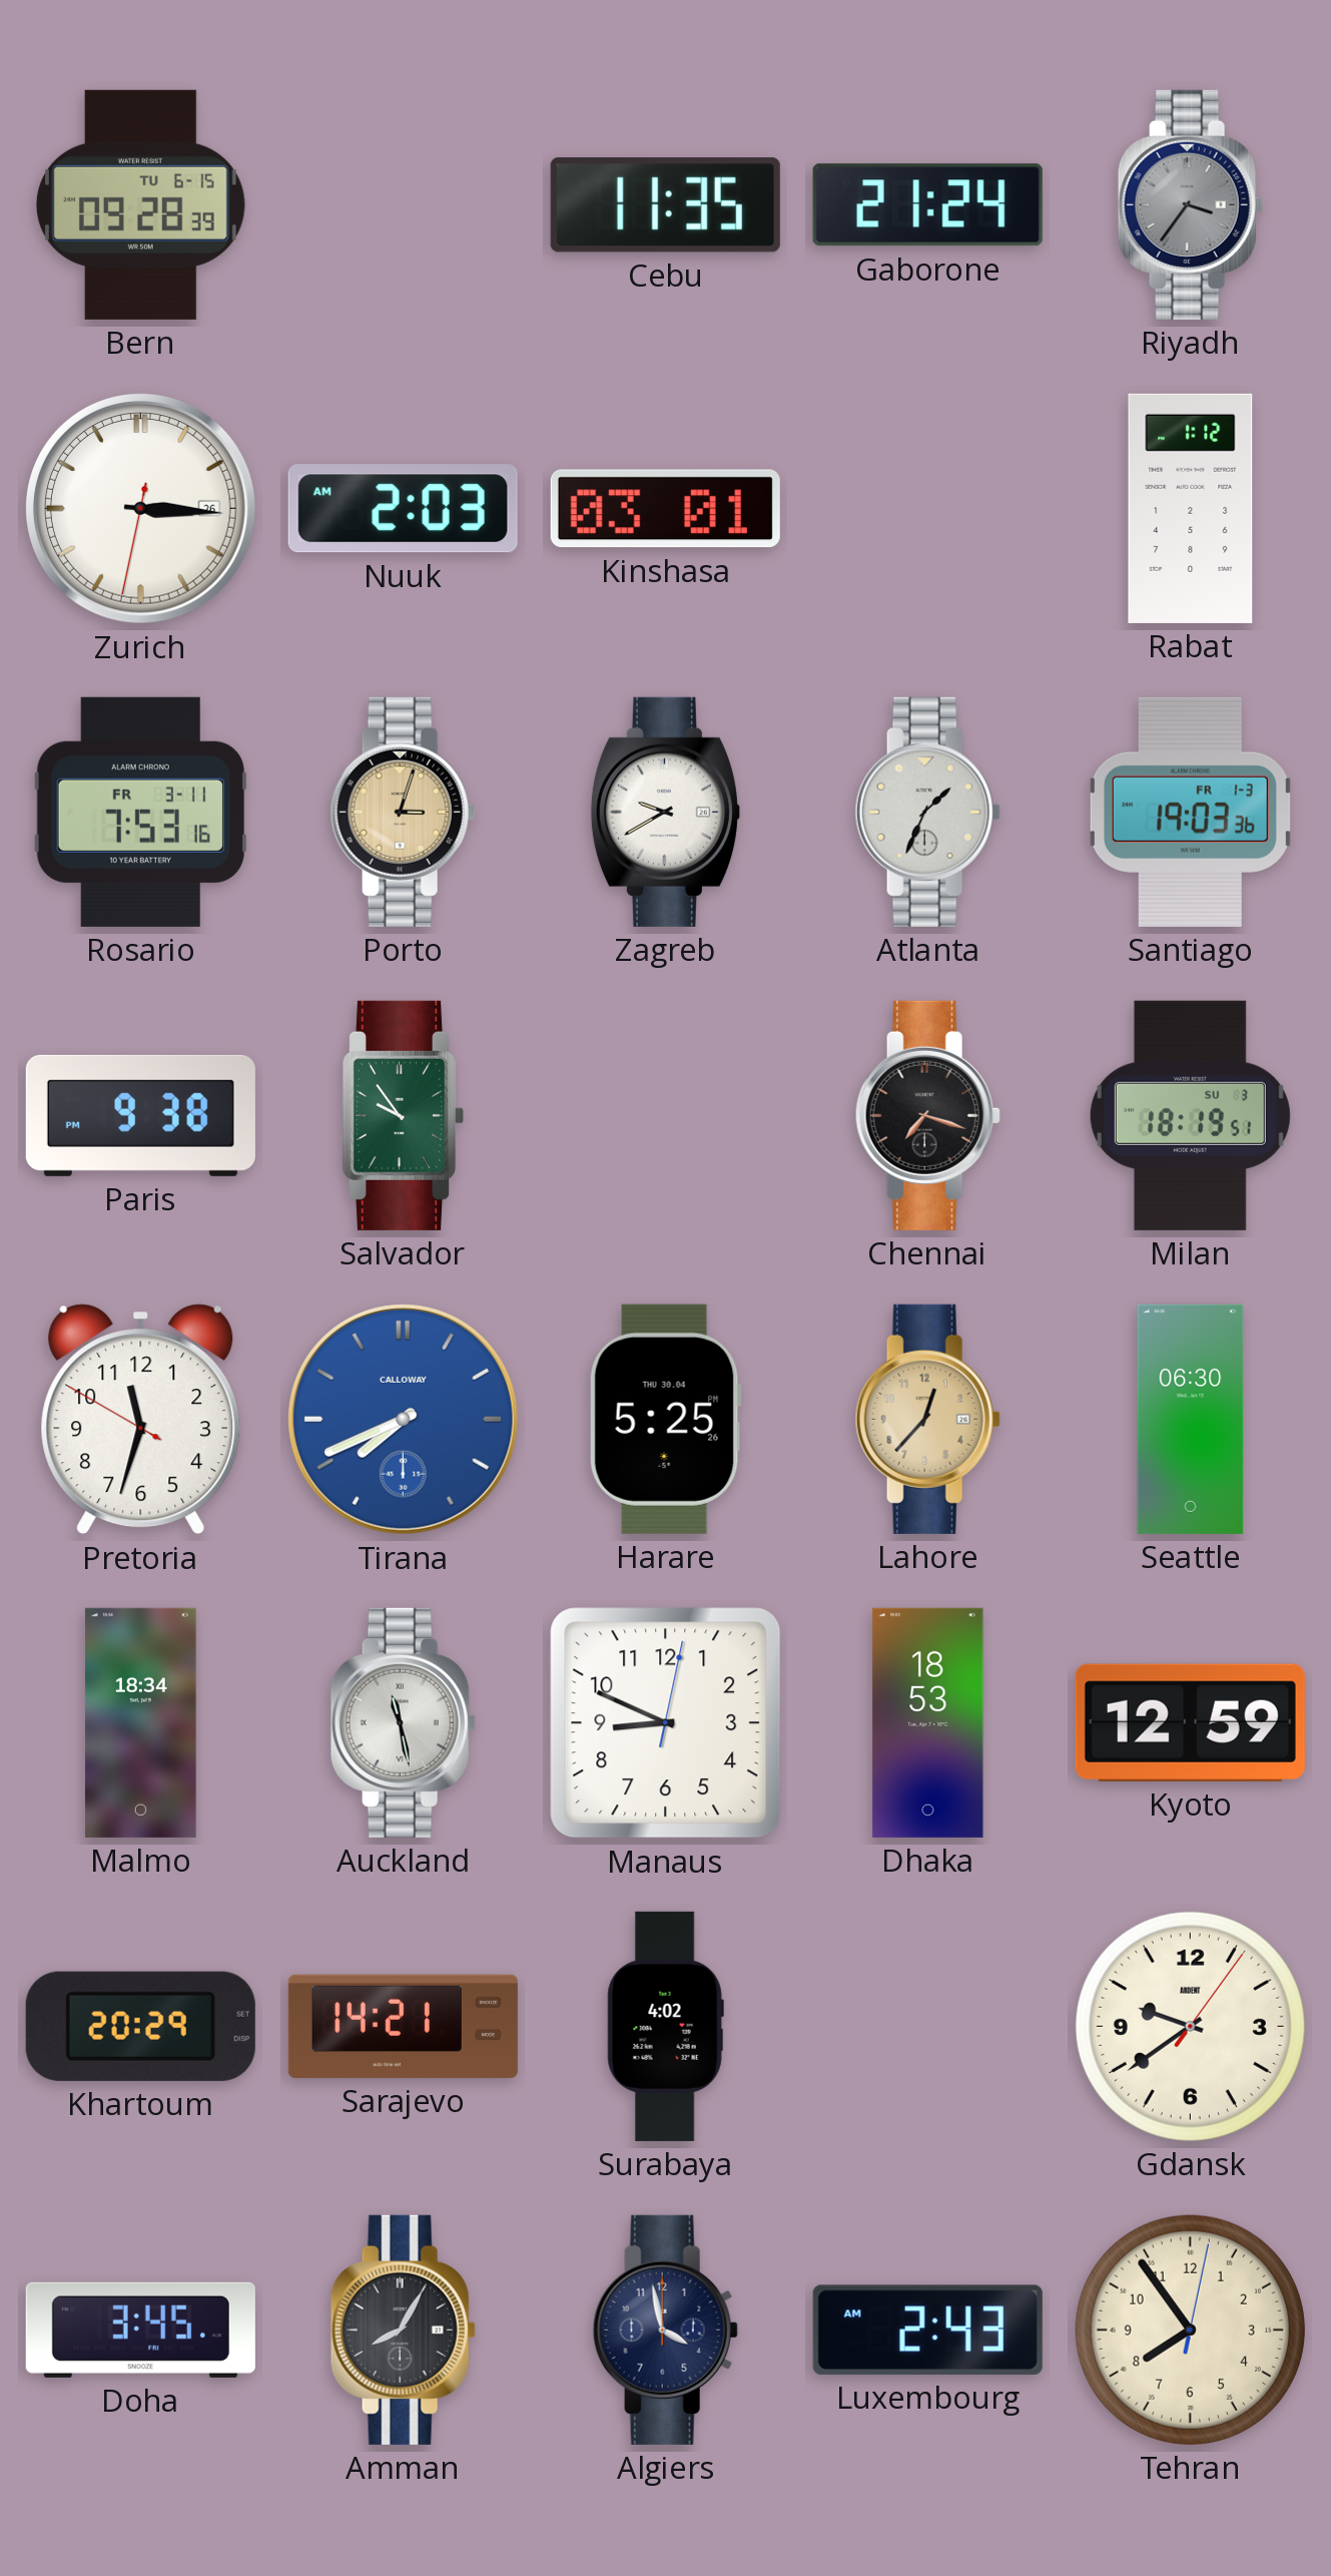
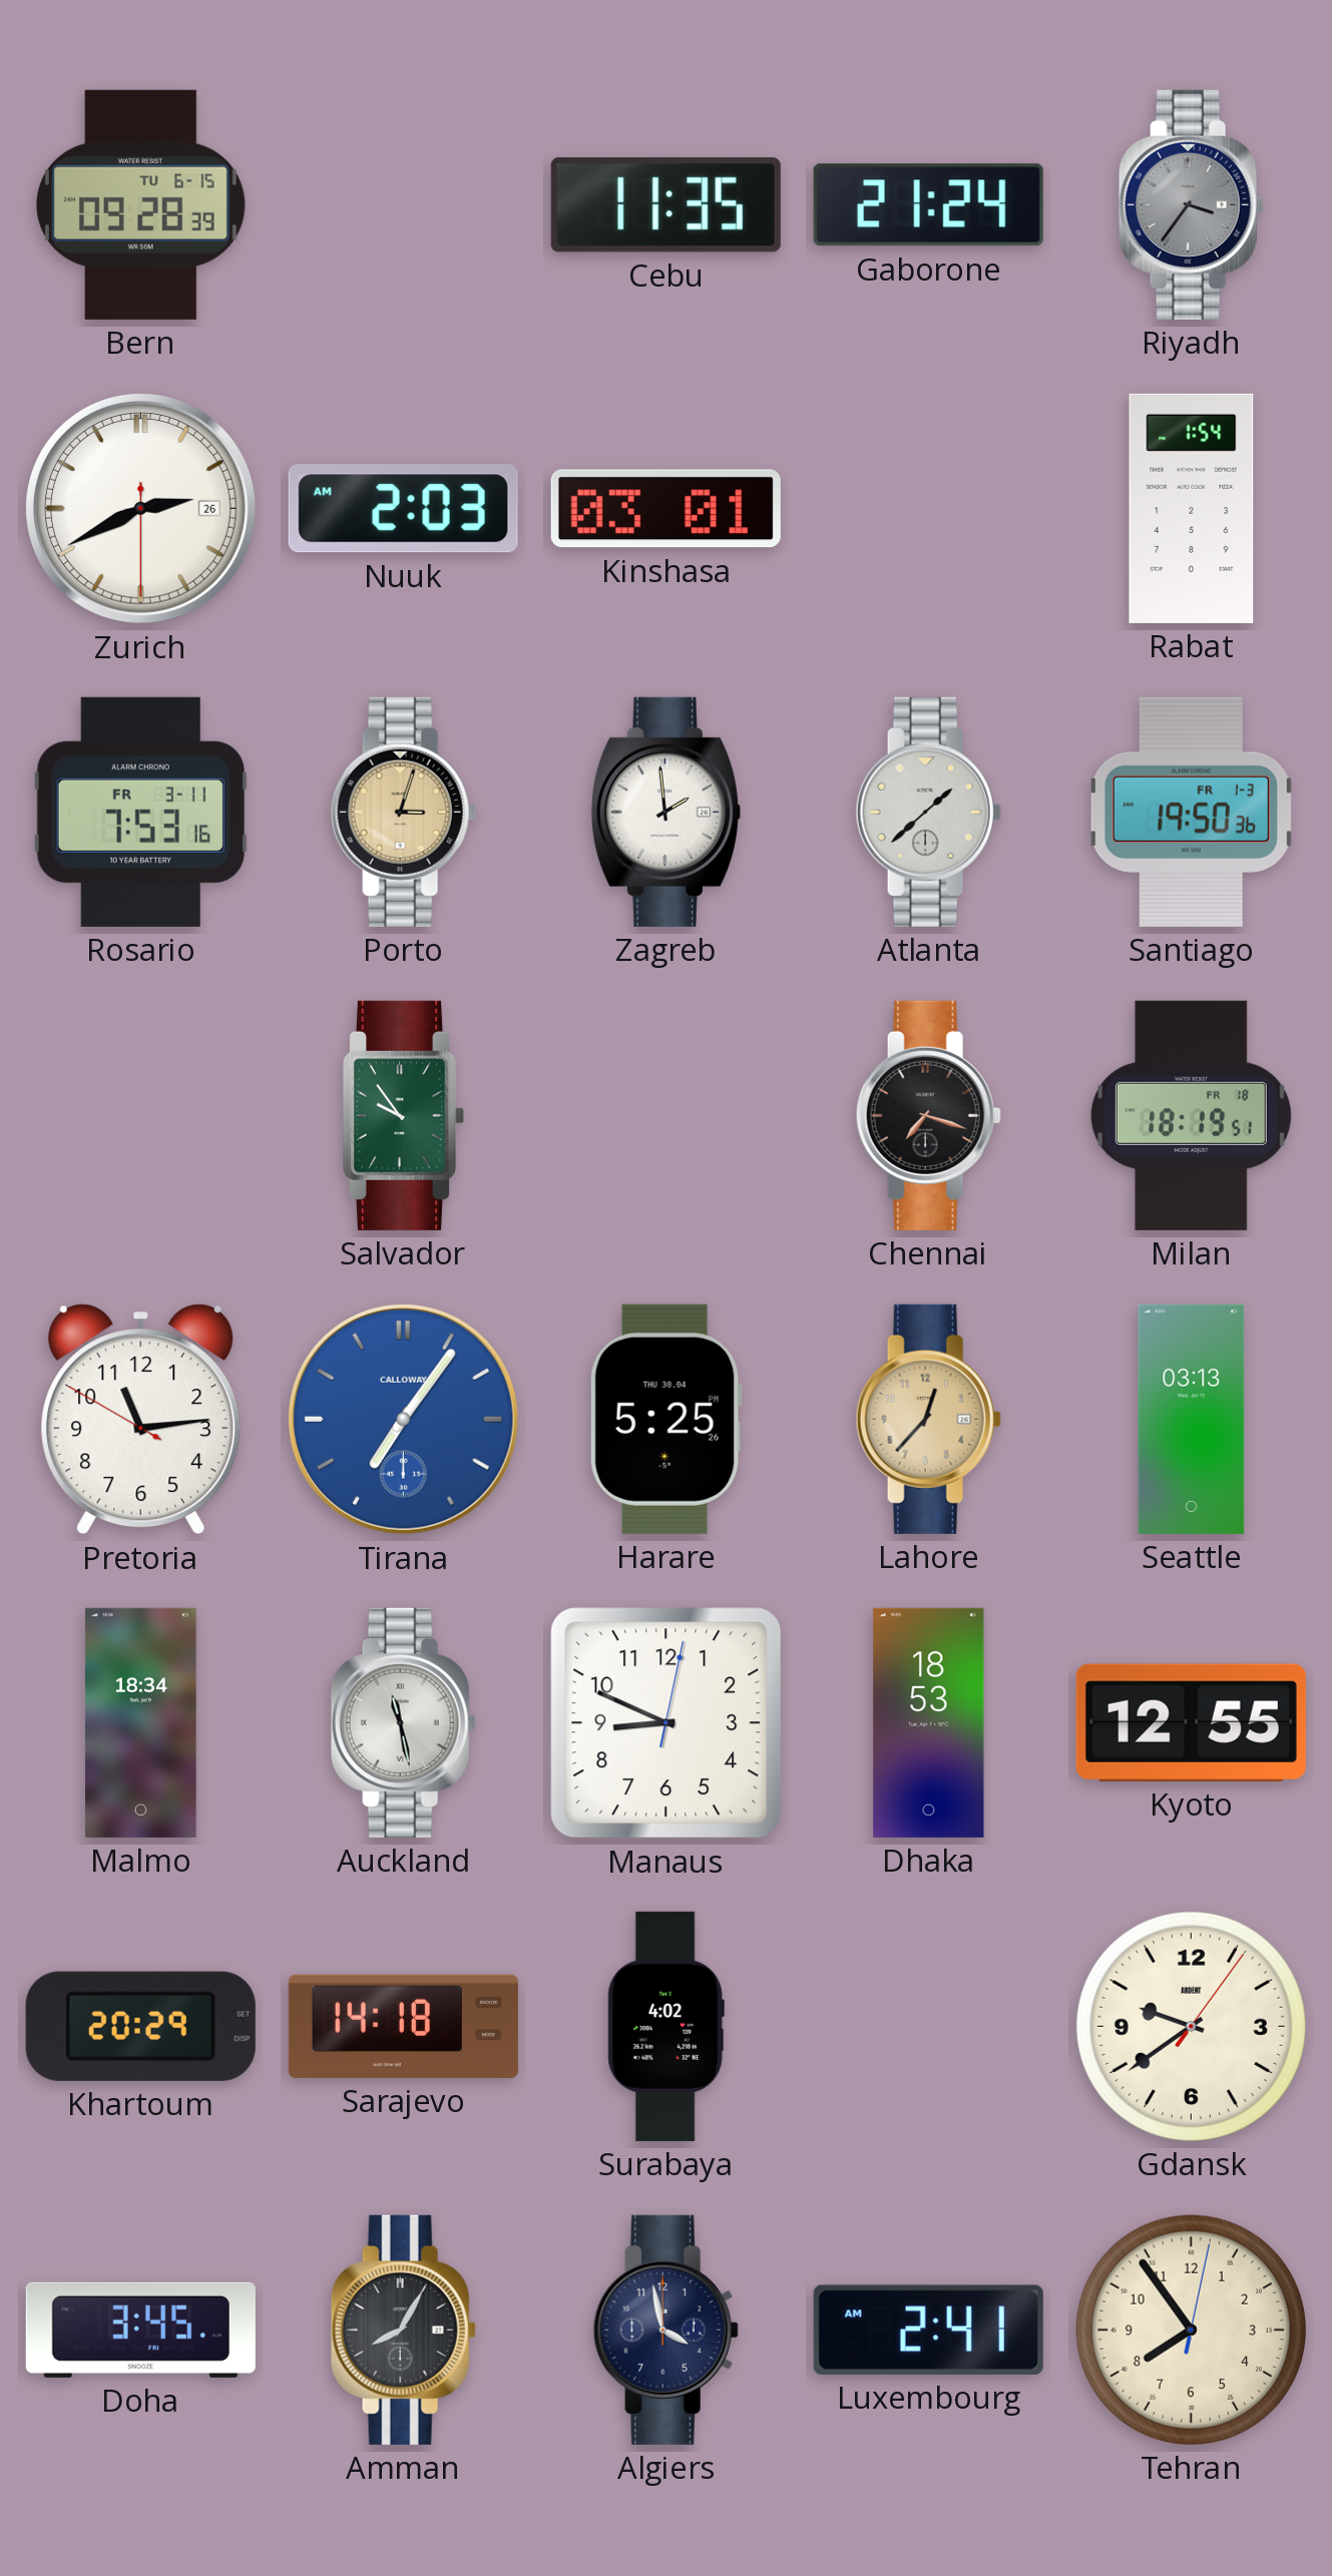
Zurich: 3:15 -> 2:40
Rabat: 1:12 -> 1:54
Zagreb: 9:40 -> 1:59
Atlanta: 1:34 -> 1:38
Santiago: 19:03 -> 19:50
Paris: 9:38 -> none
Milan date: SU 3 -> FR 18
Pretoria: 11:32 -> 11:13
Tirana: 7:41 -> 7:06
Seattle: 06:30 -> 03:13
Kyoto: 12:59 -> 12:55
Sarajevo: 14:21 -> 14:18
Luxembourg: 2:43 -> 2:41
